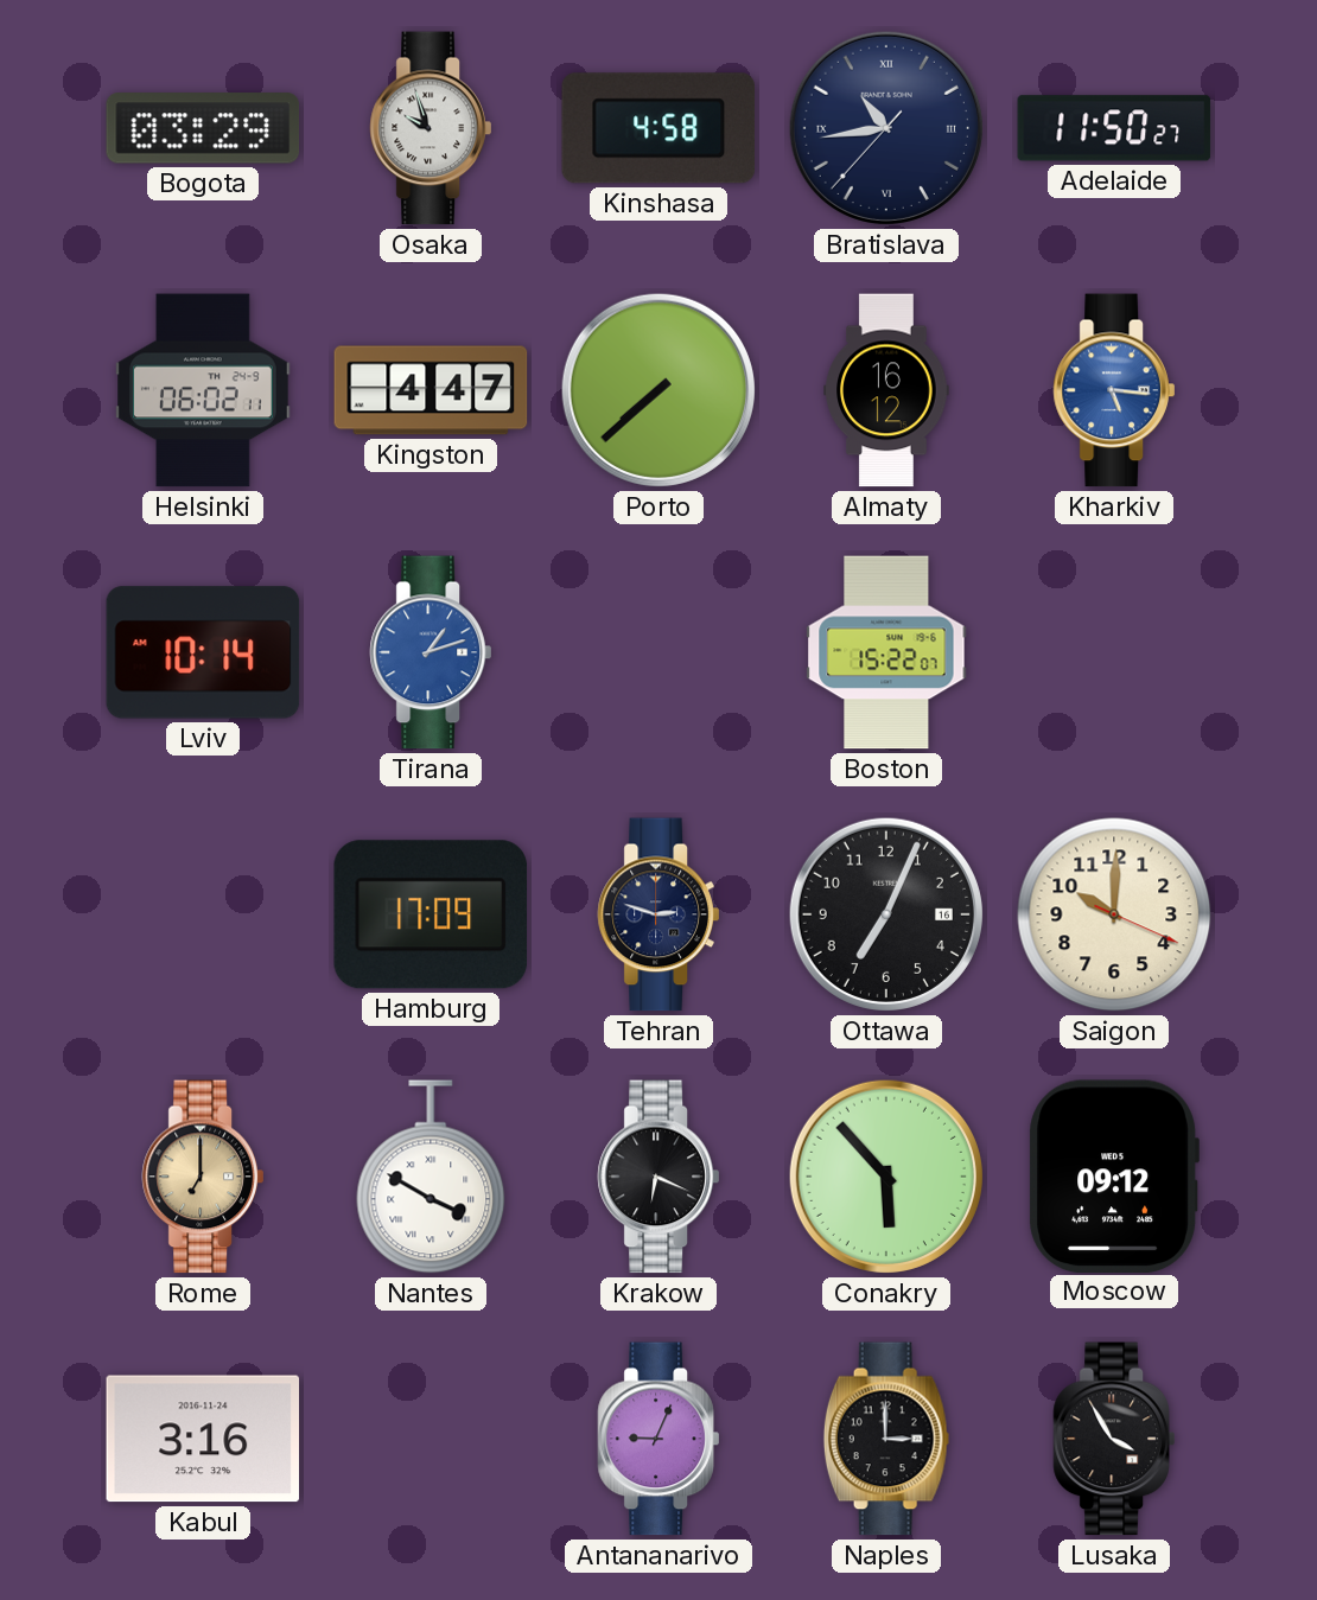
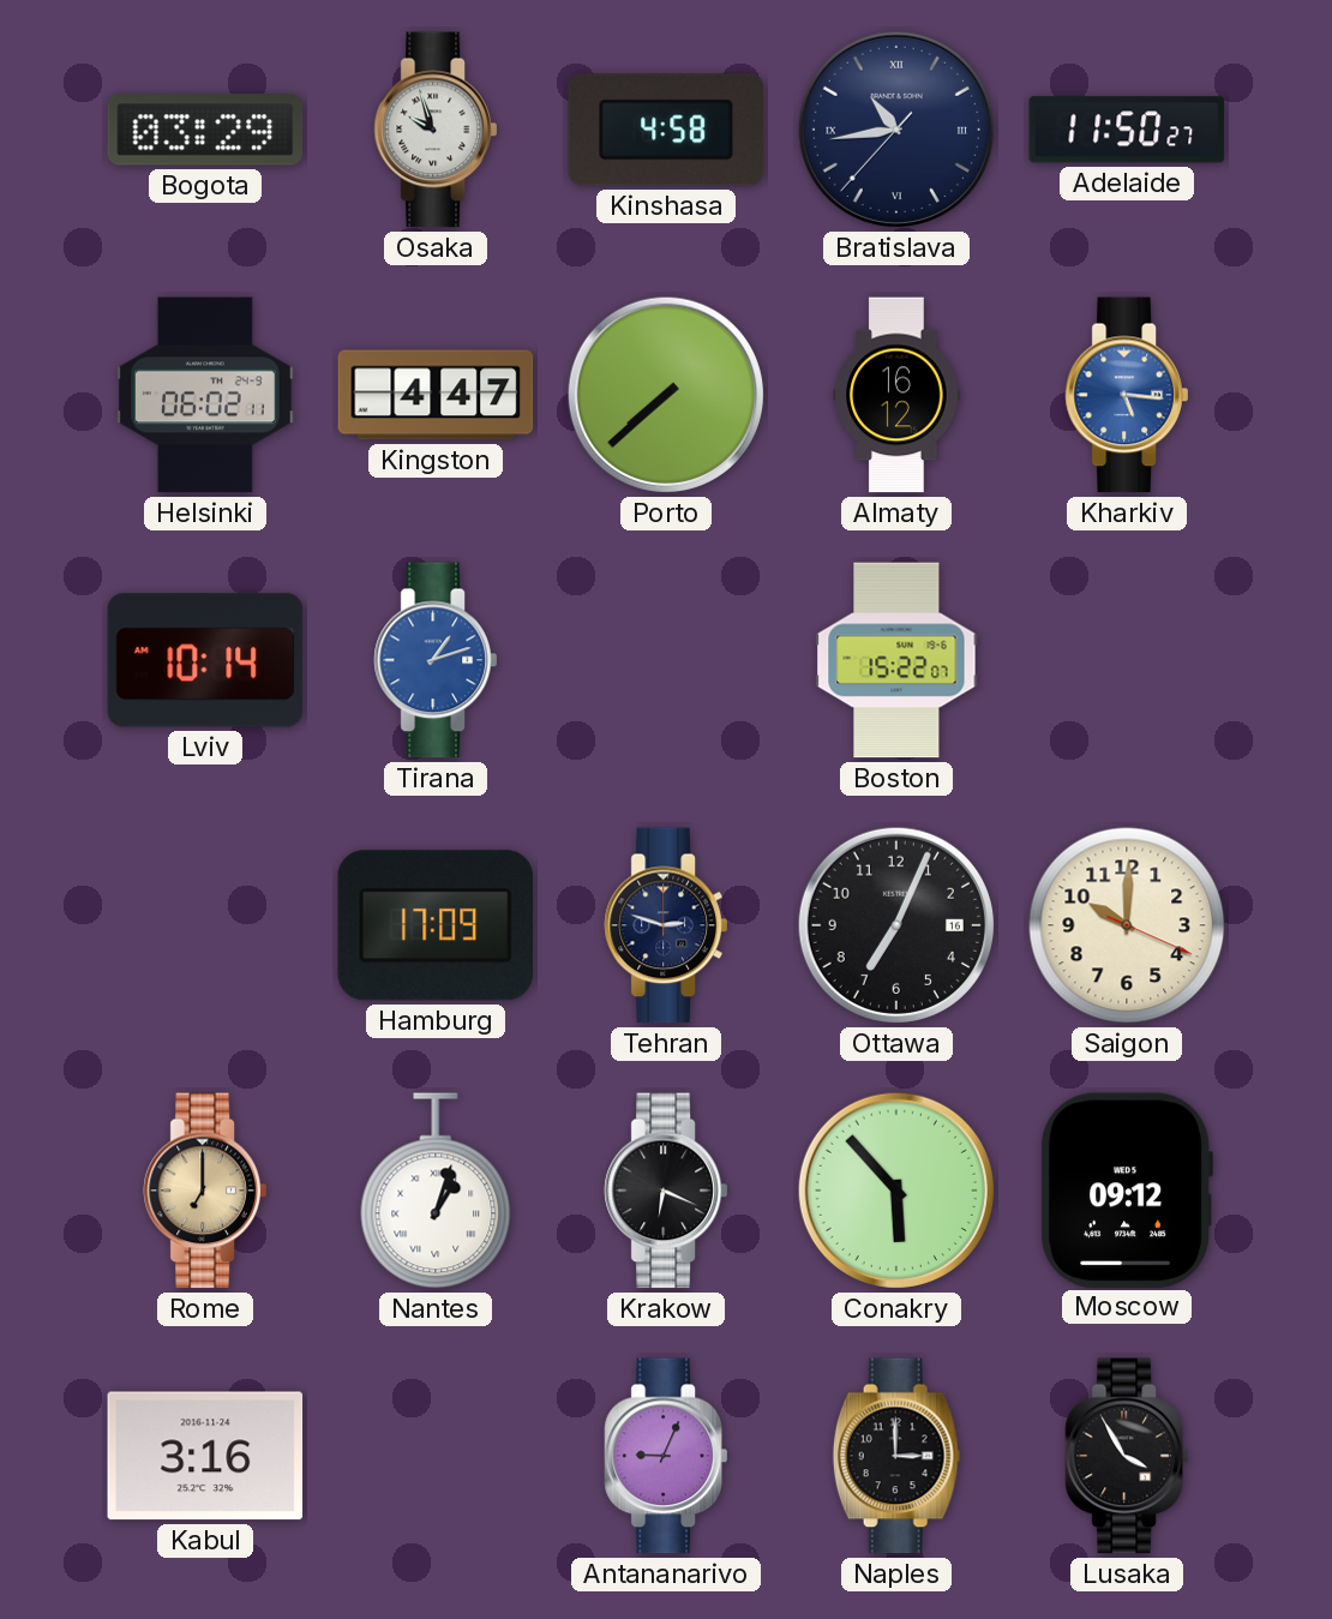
Nantes: 3:50 -> 1:03
